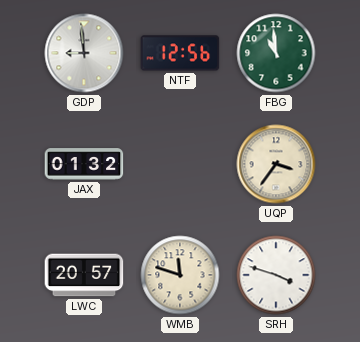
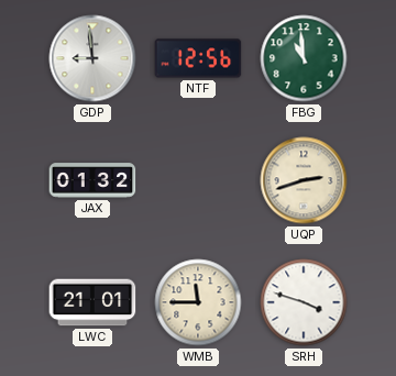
UQP: 3:36 -> 2:42
LWC: 20:57 -> 21:01
WMB: 11:48 -> 11:45
